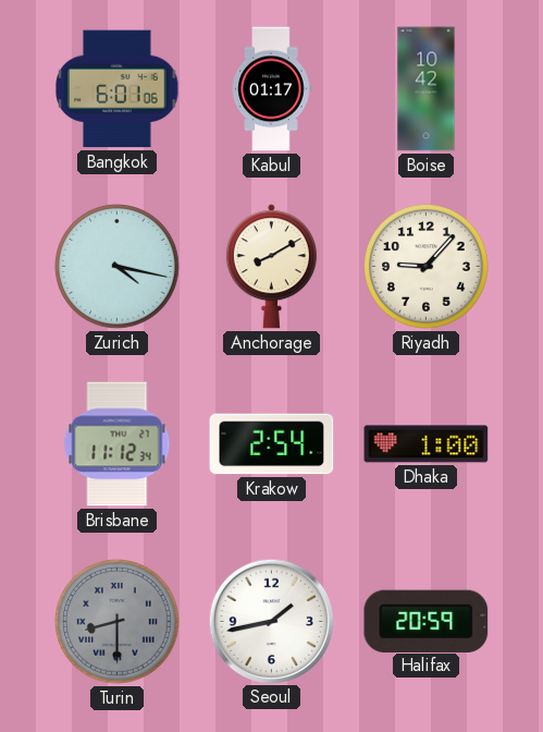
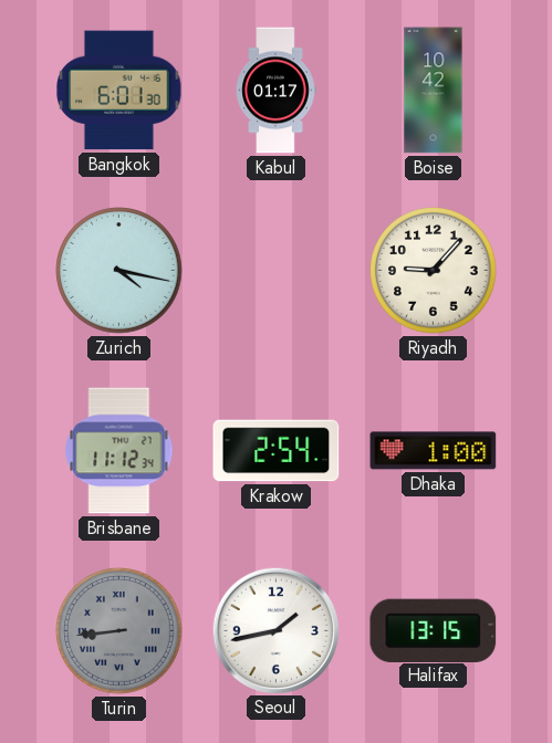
Bangkok: 6:01:06 -> 6:01:30
Anchorage: 8:10 -> none
Turin: 8:30 -> 8:44
Halifax: 20:59 -> 13:15
